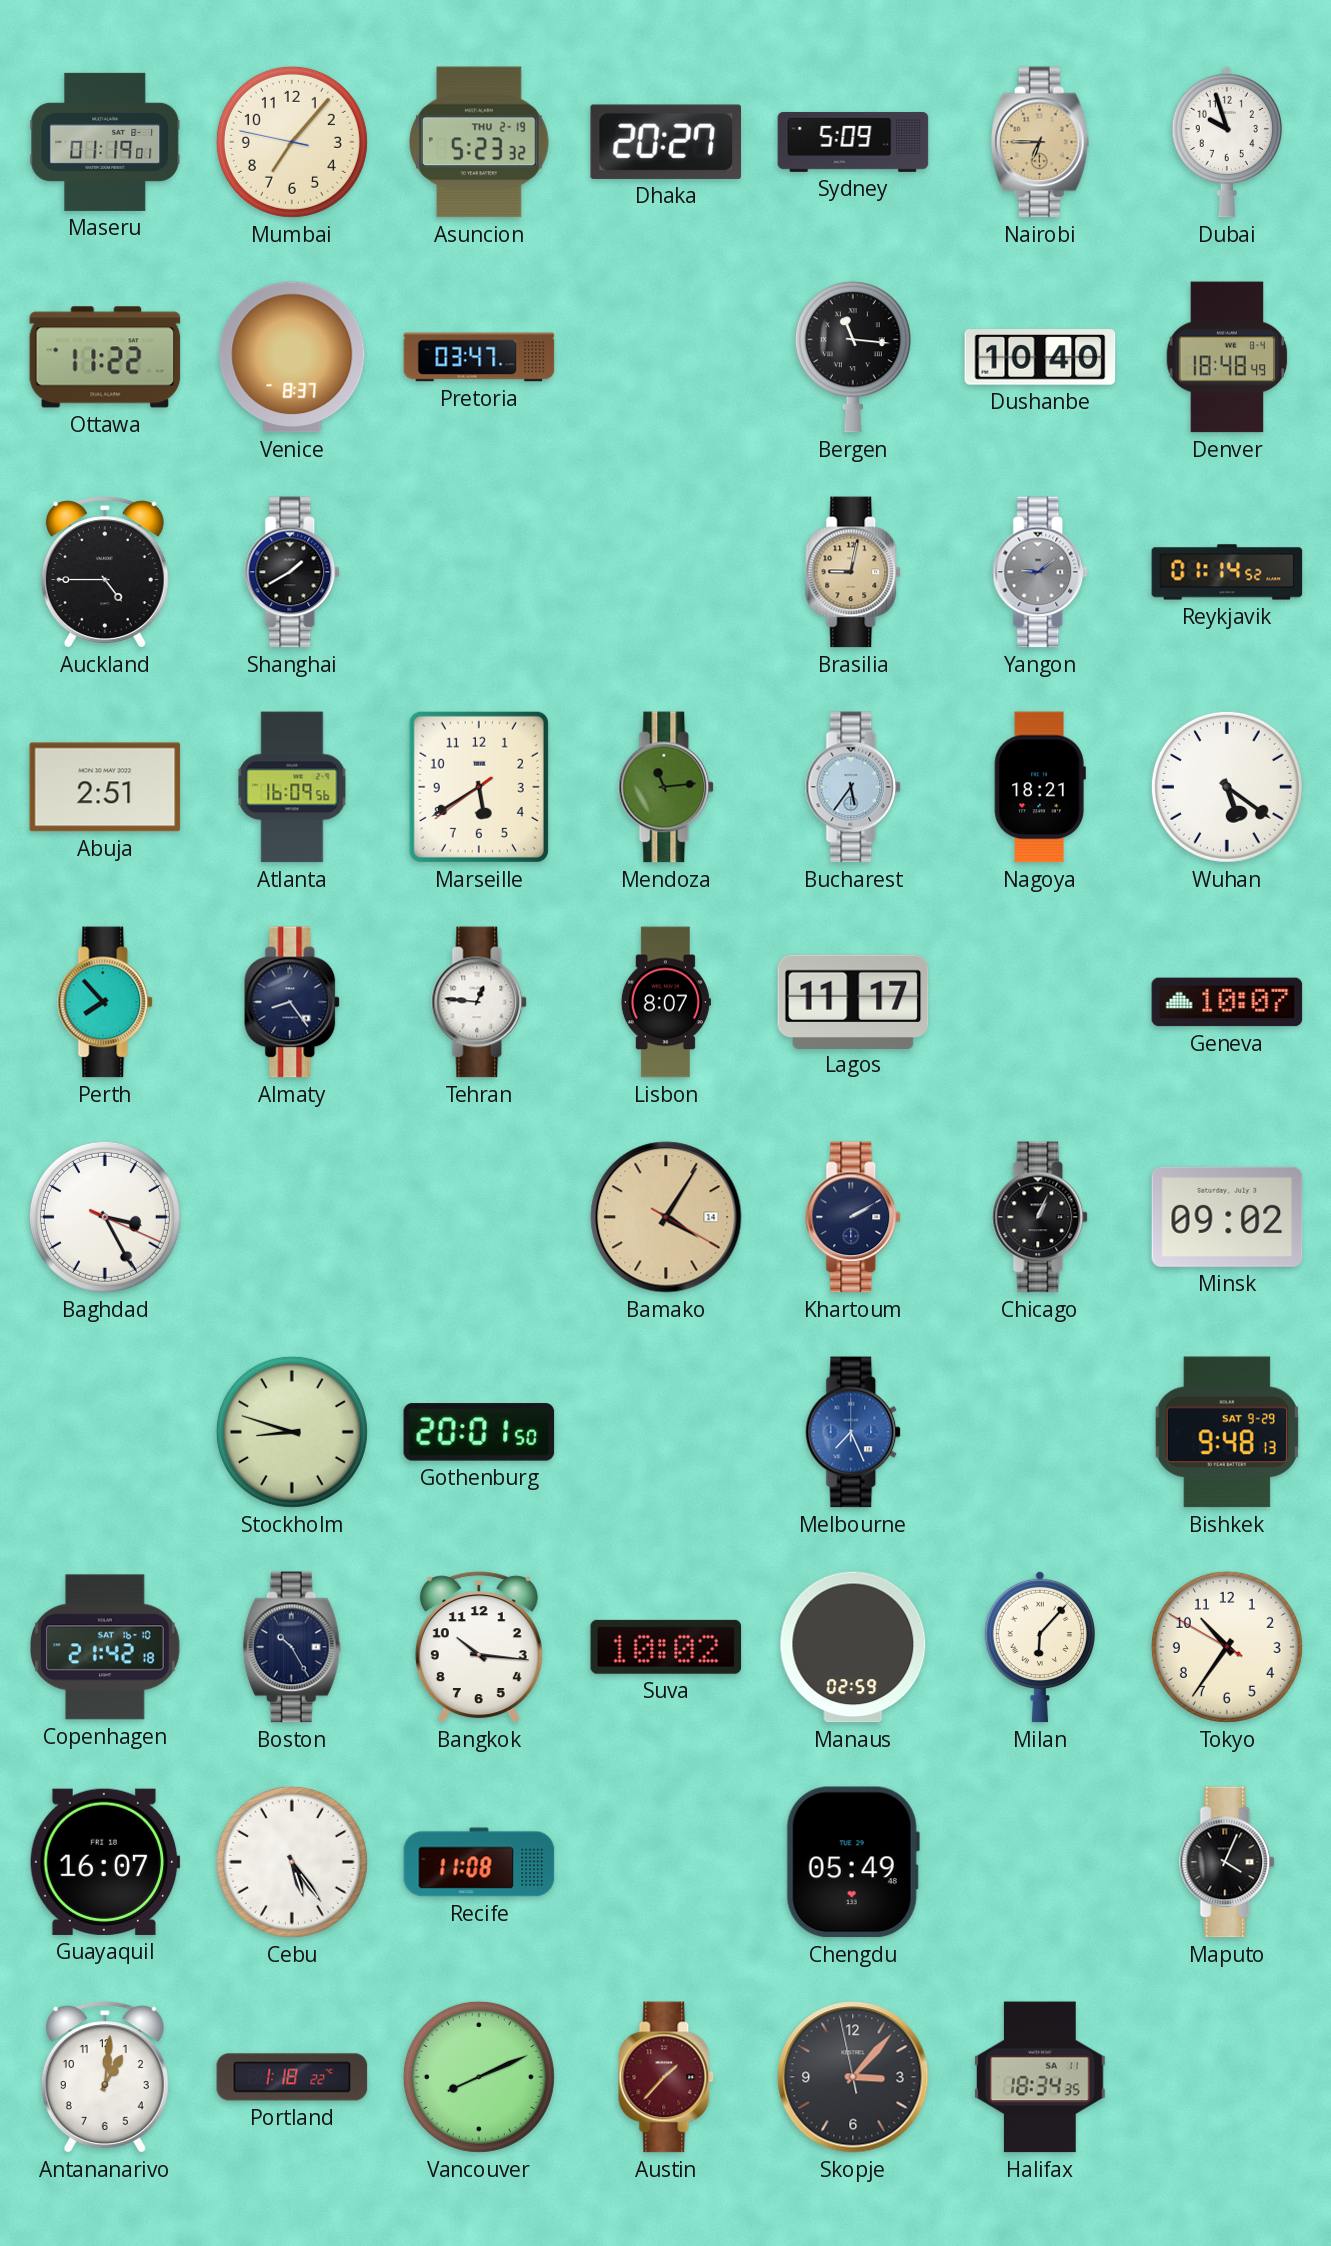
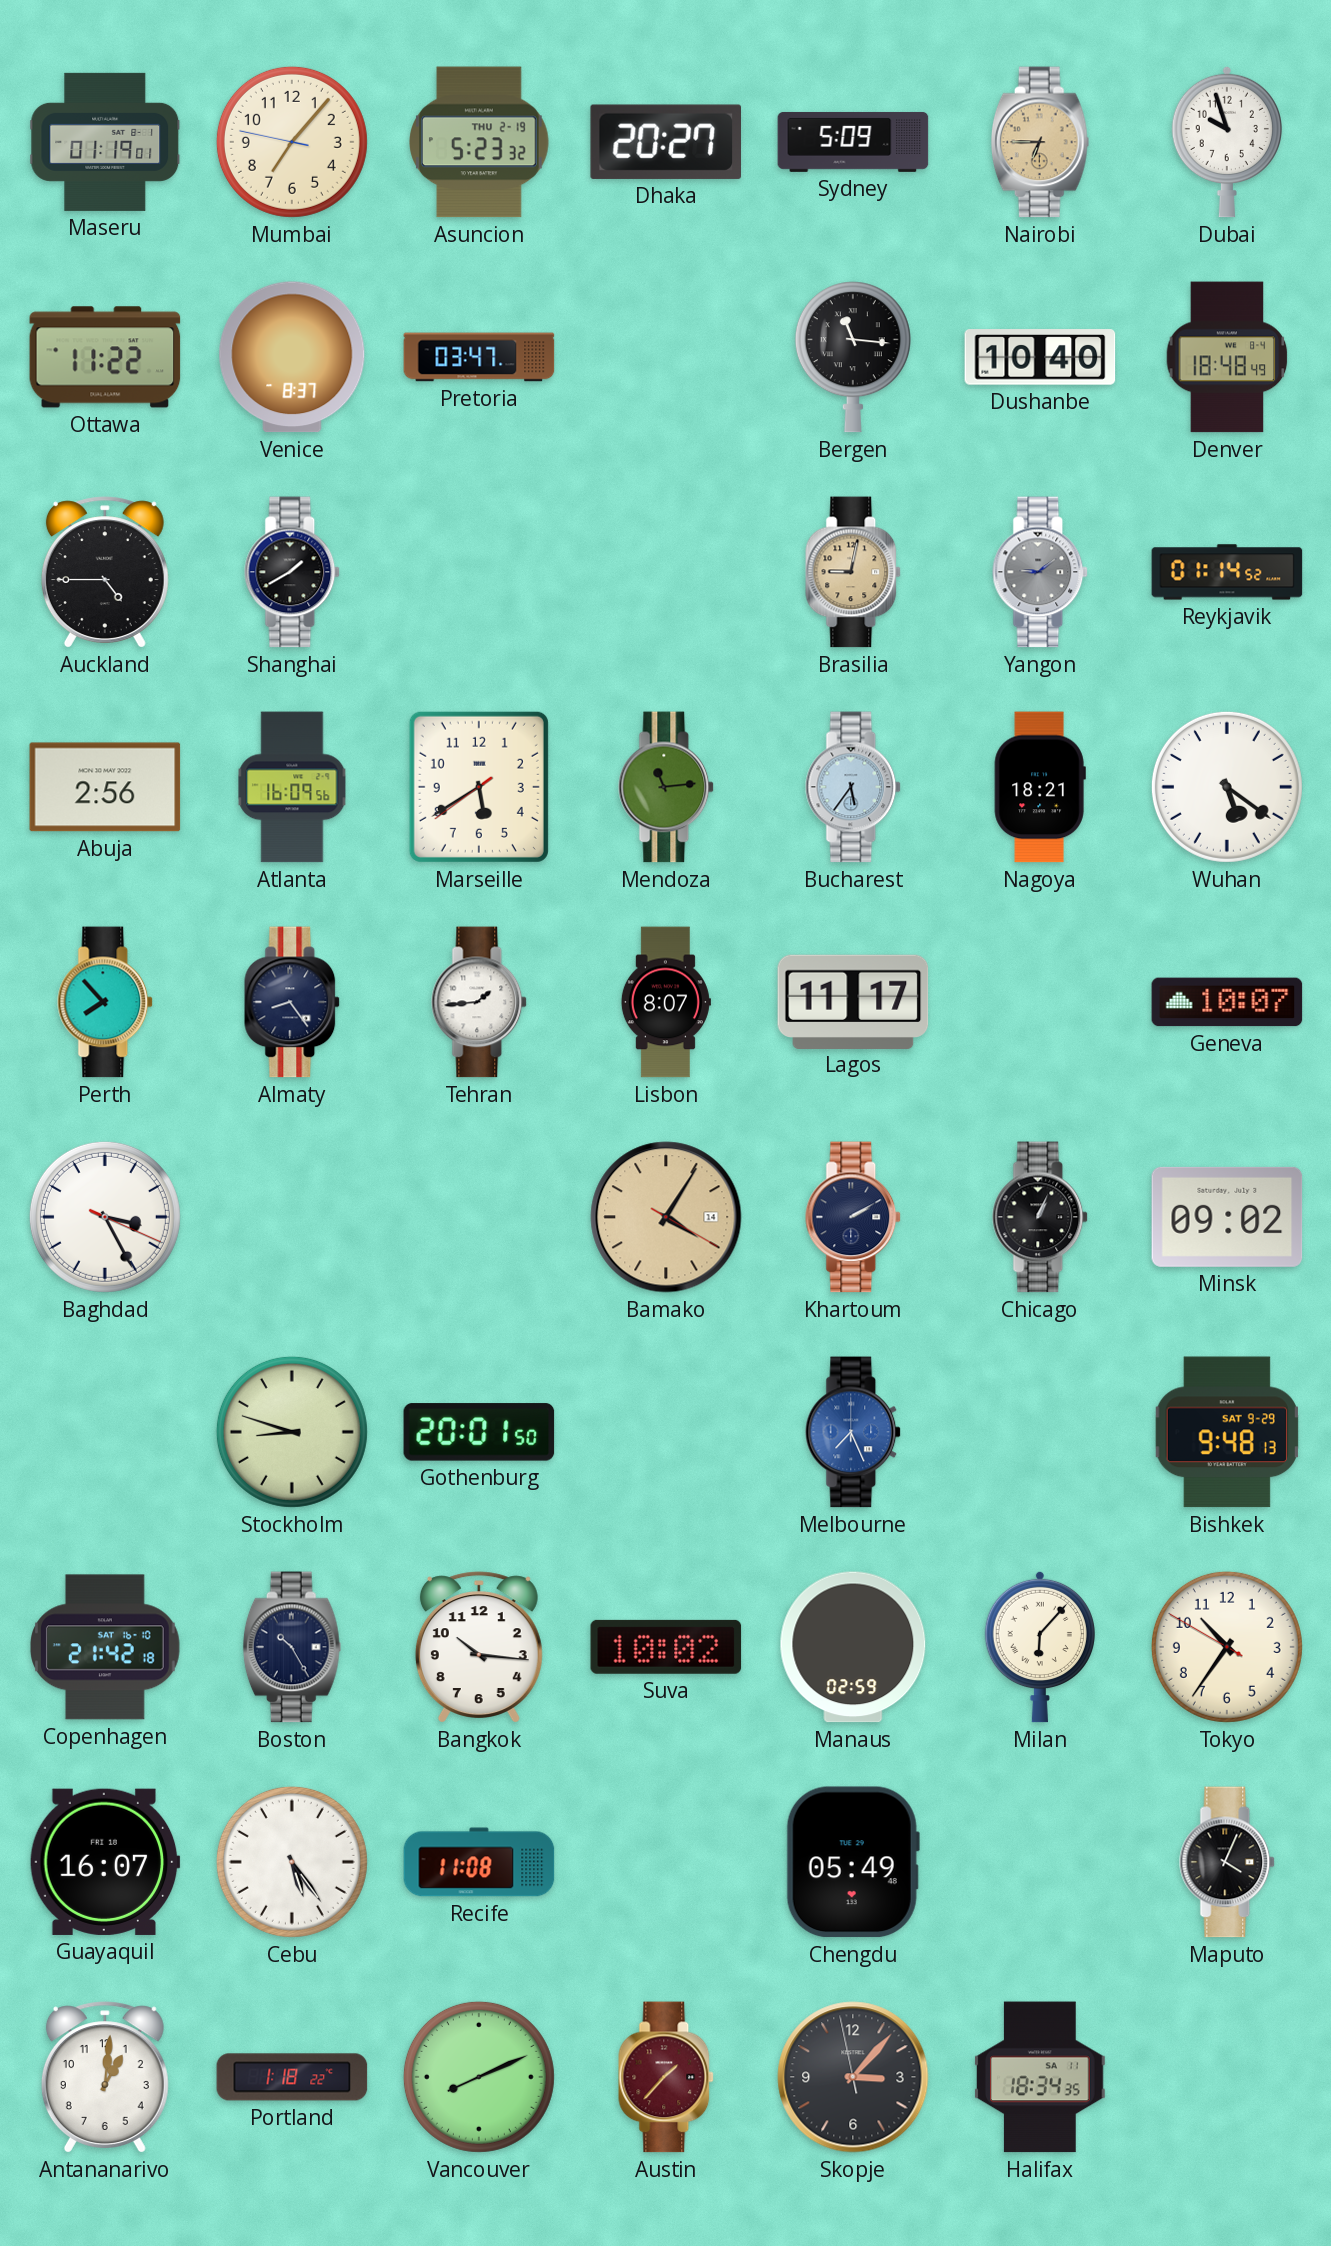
Abuja: 2:51 -> 2:56
Tehran: 12:46 -> 1:44
